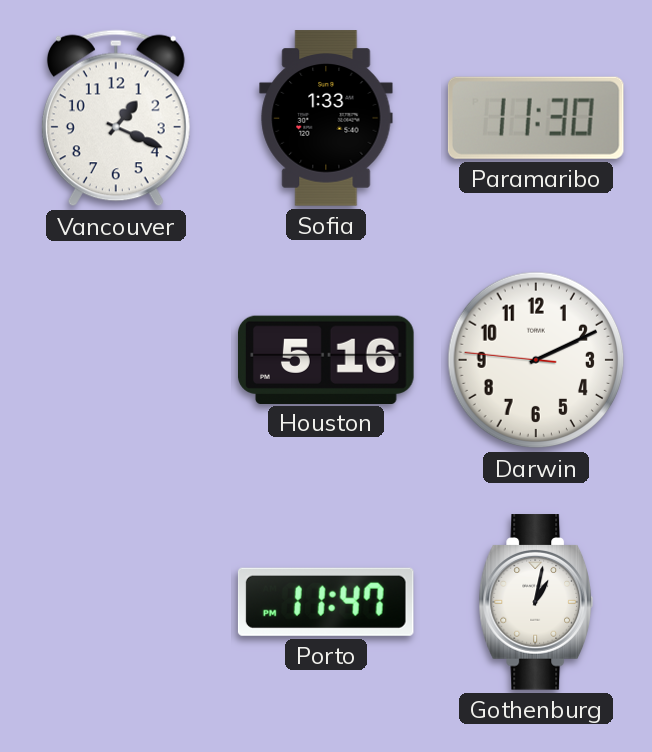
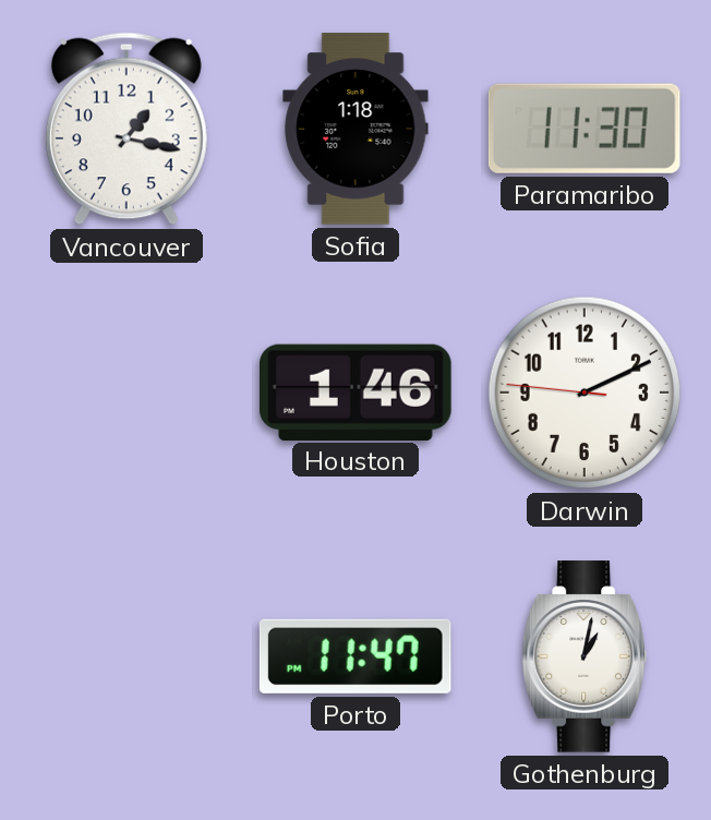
Vancouver: 1:19 -> 1:17
Sofia: 1:33 -> 1:18
Houston: 5:16 -> 1:46
